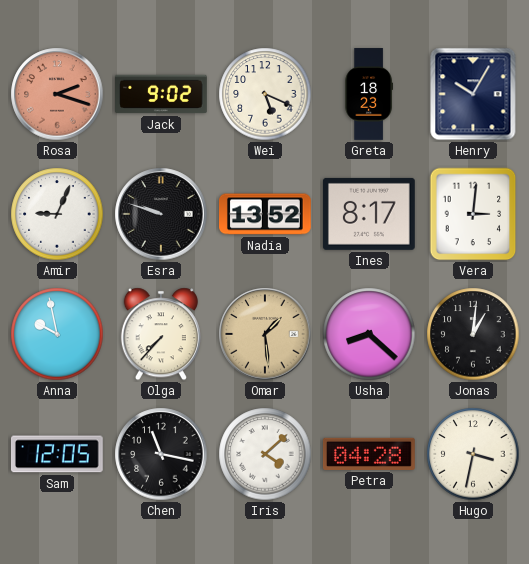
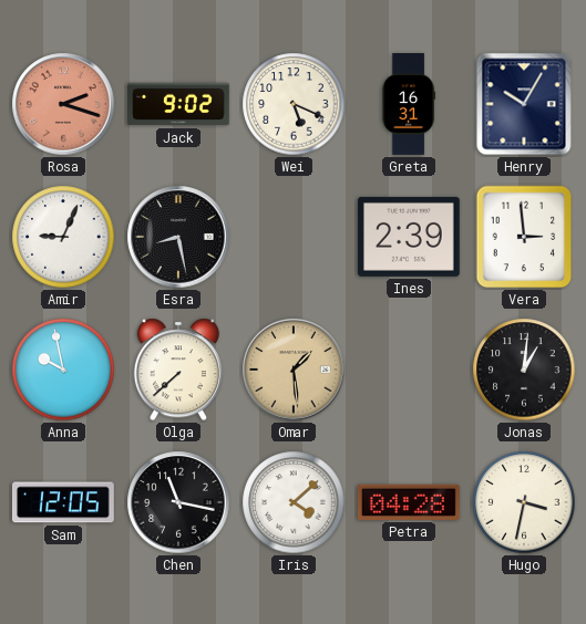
Greta: 18:23 -> 16:31
Esra: 9:48 -> 8:28
Nadia: 13:52 -> none
Ines: 8:17 -> 2:39
Vera: 3:01 -> 2:59
Olga: 7:37 -> 7:38
Usha: 8:22 -> none
